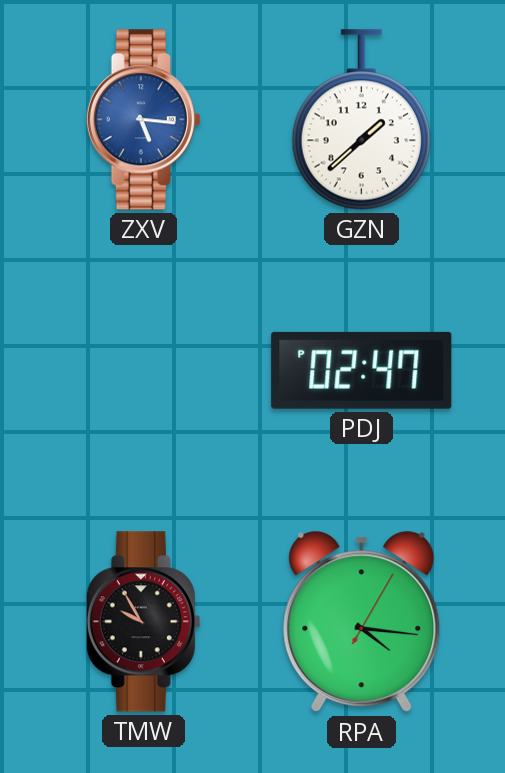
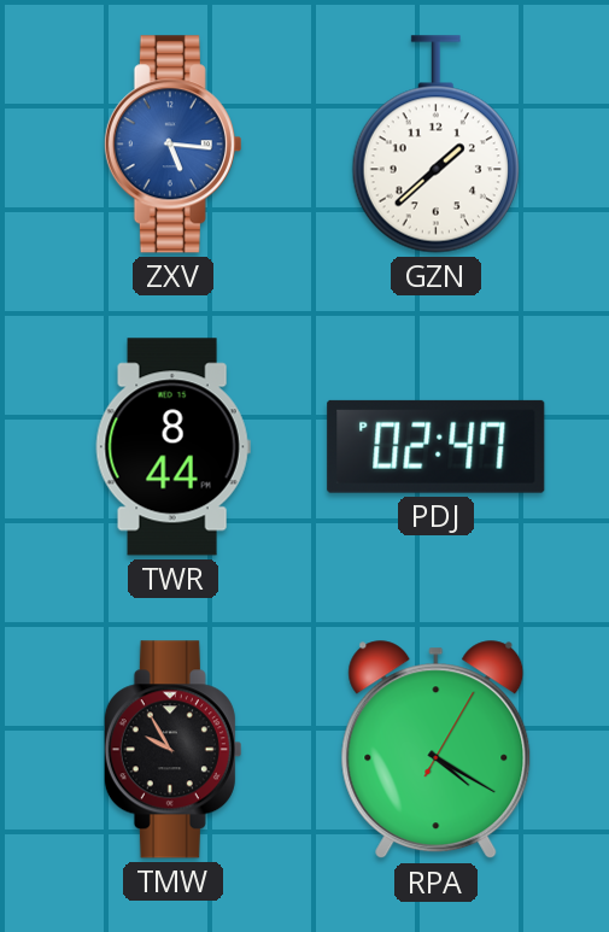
TWR: none -> 8:44
RPA: 4:16 -> 4:20
